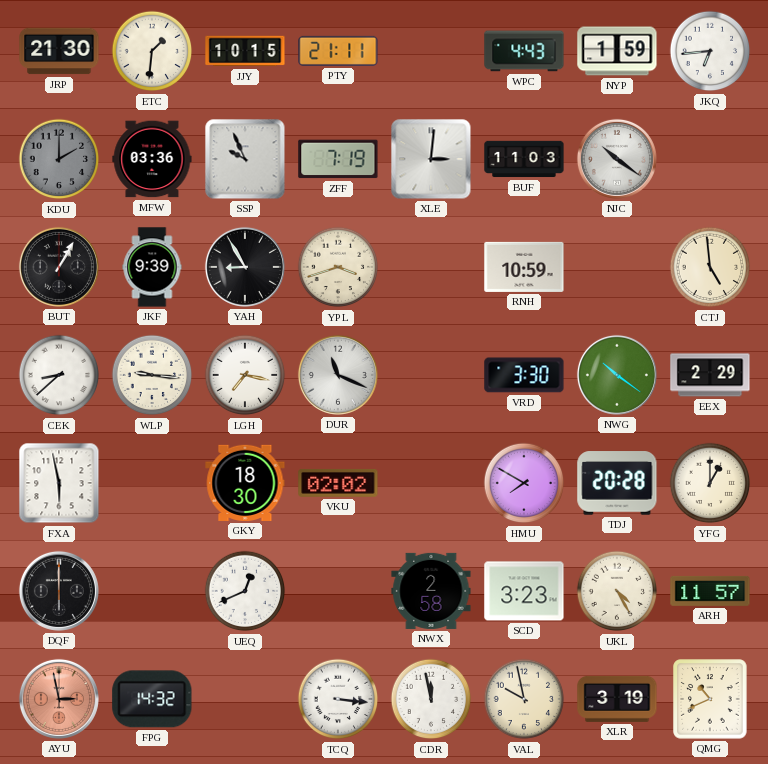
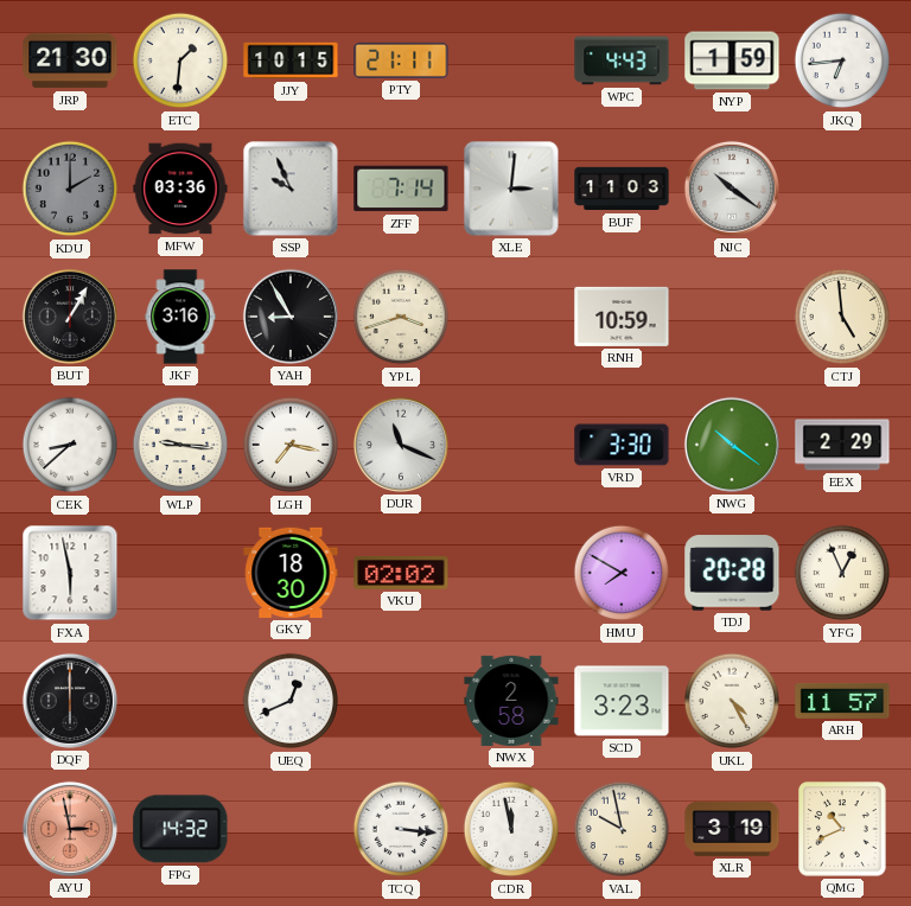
ZFF: 7:19 -> 7:14
JKF: 9:39 -> 3:16
YFG: 1:00 -> 12:56
